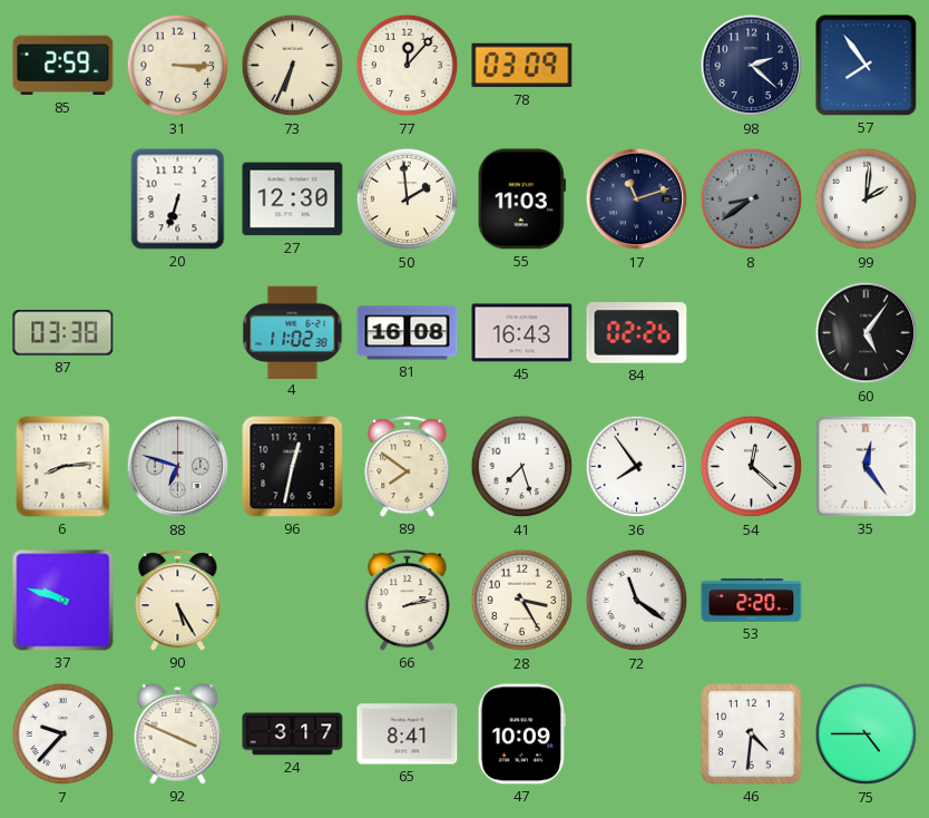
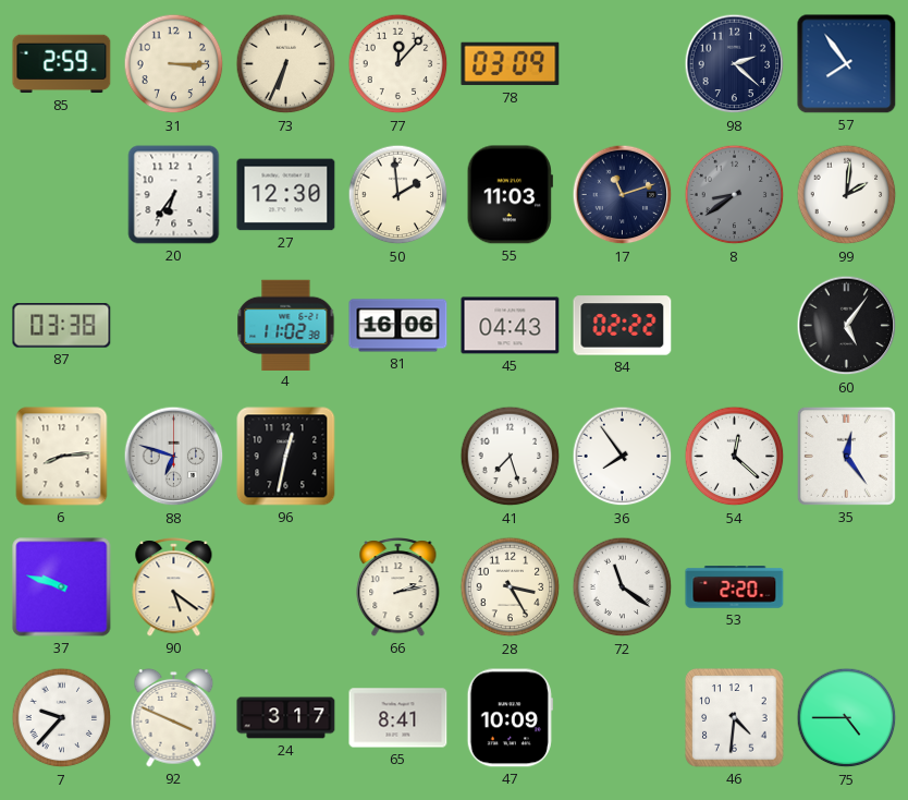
20: 6:33 -> 6:36
81: 16:08 -> 16:06
45: 16:43 -> 04:43
84: 02:26 -> 02:22
89: 7:51 -> none
90: 5:25 -> 5:21
